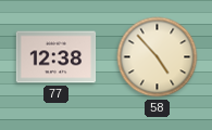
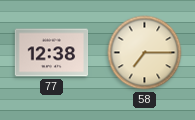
58: 4:53 -> 7:15
